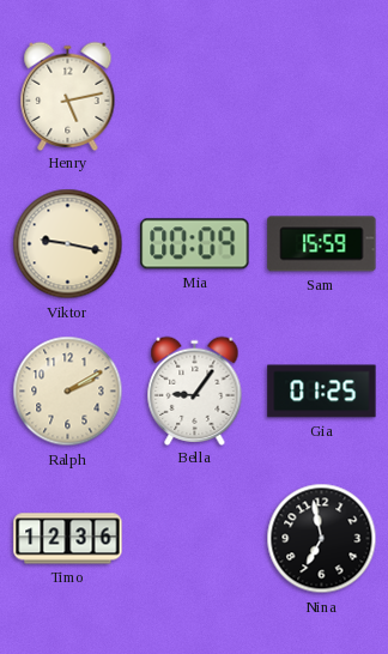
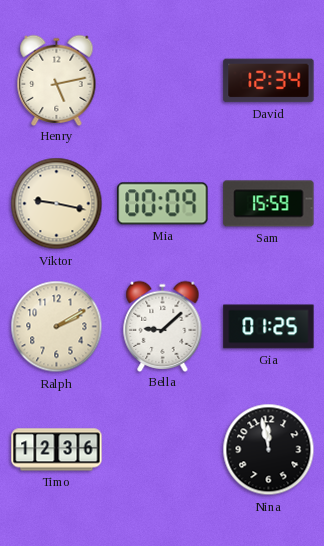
David: none -> 12:34
Bella: 9:06 -> 9:08
Nina: 6:58 -> 11:58
